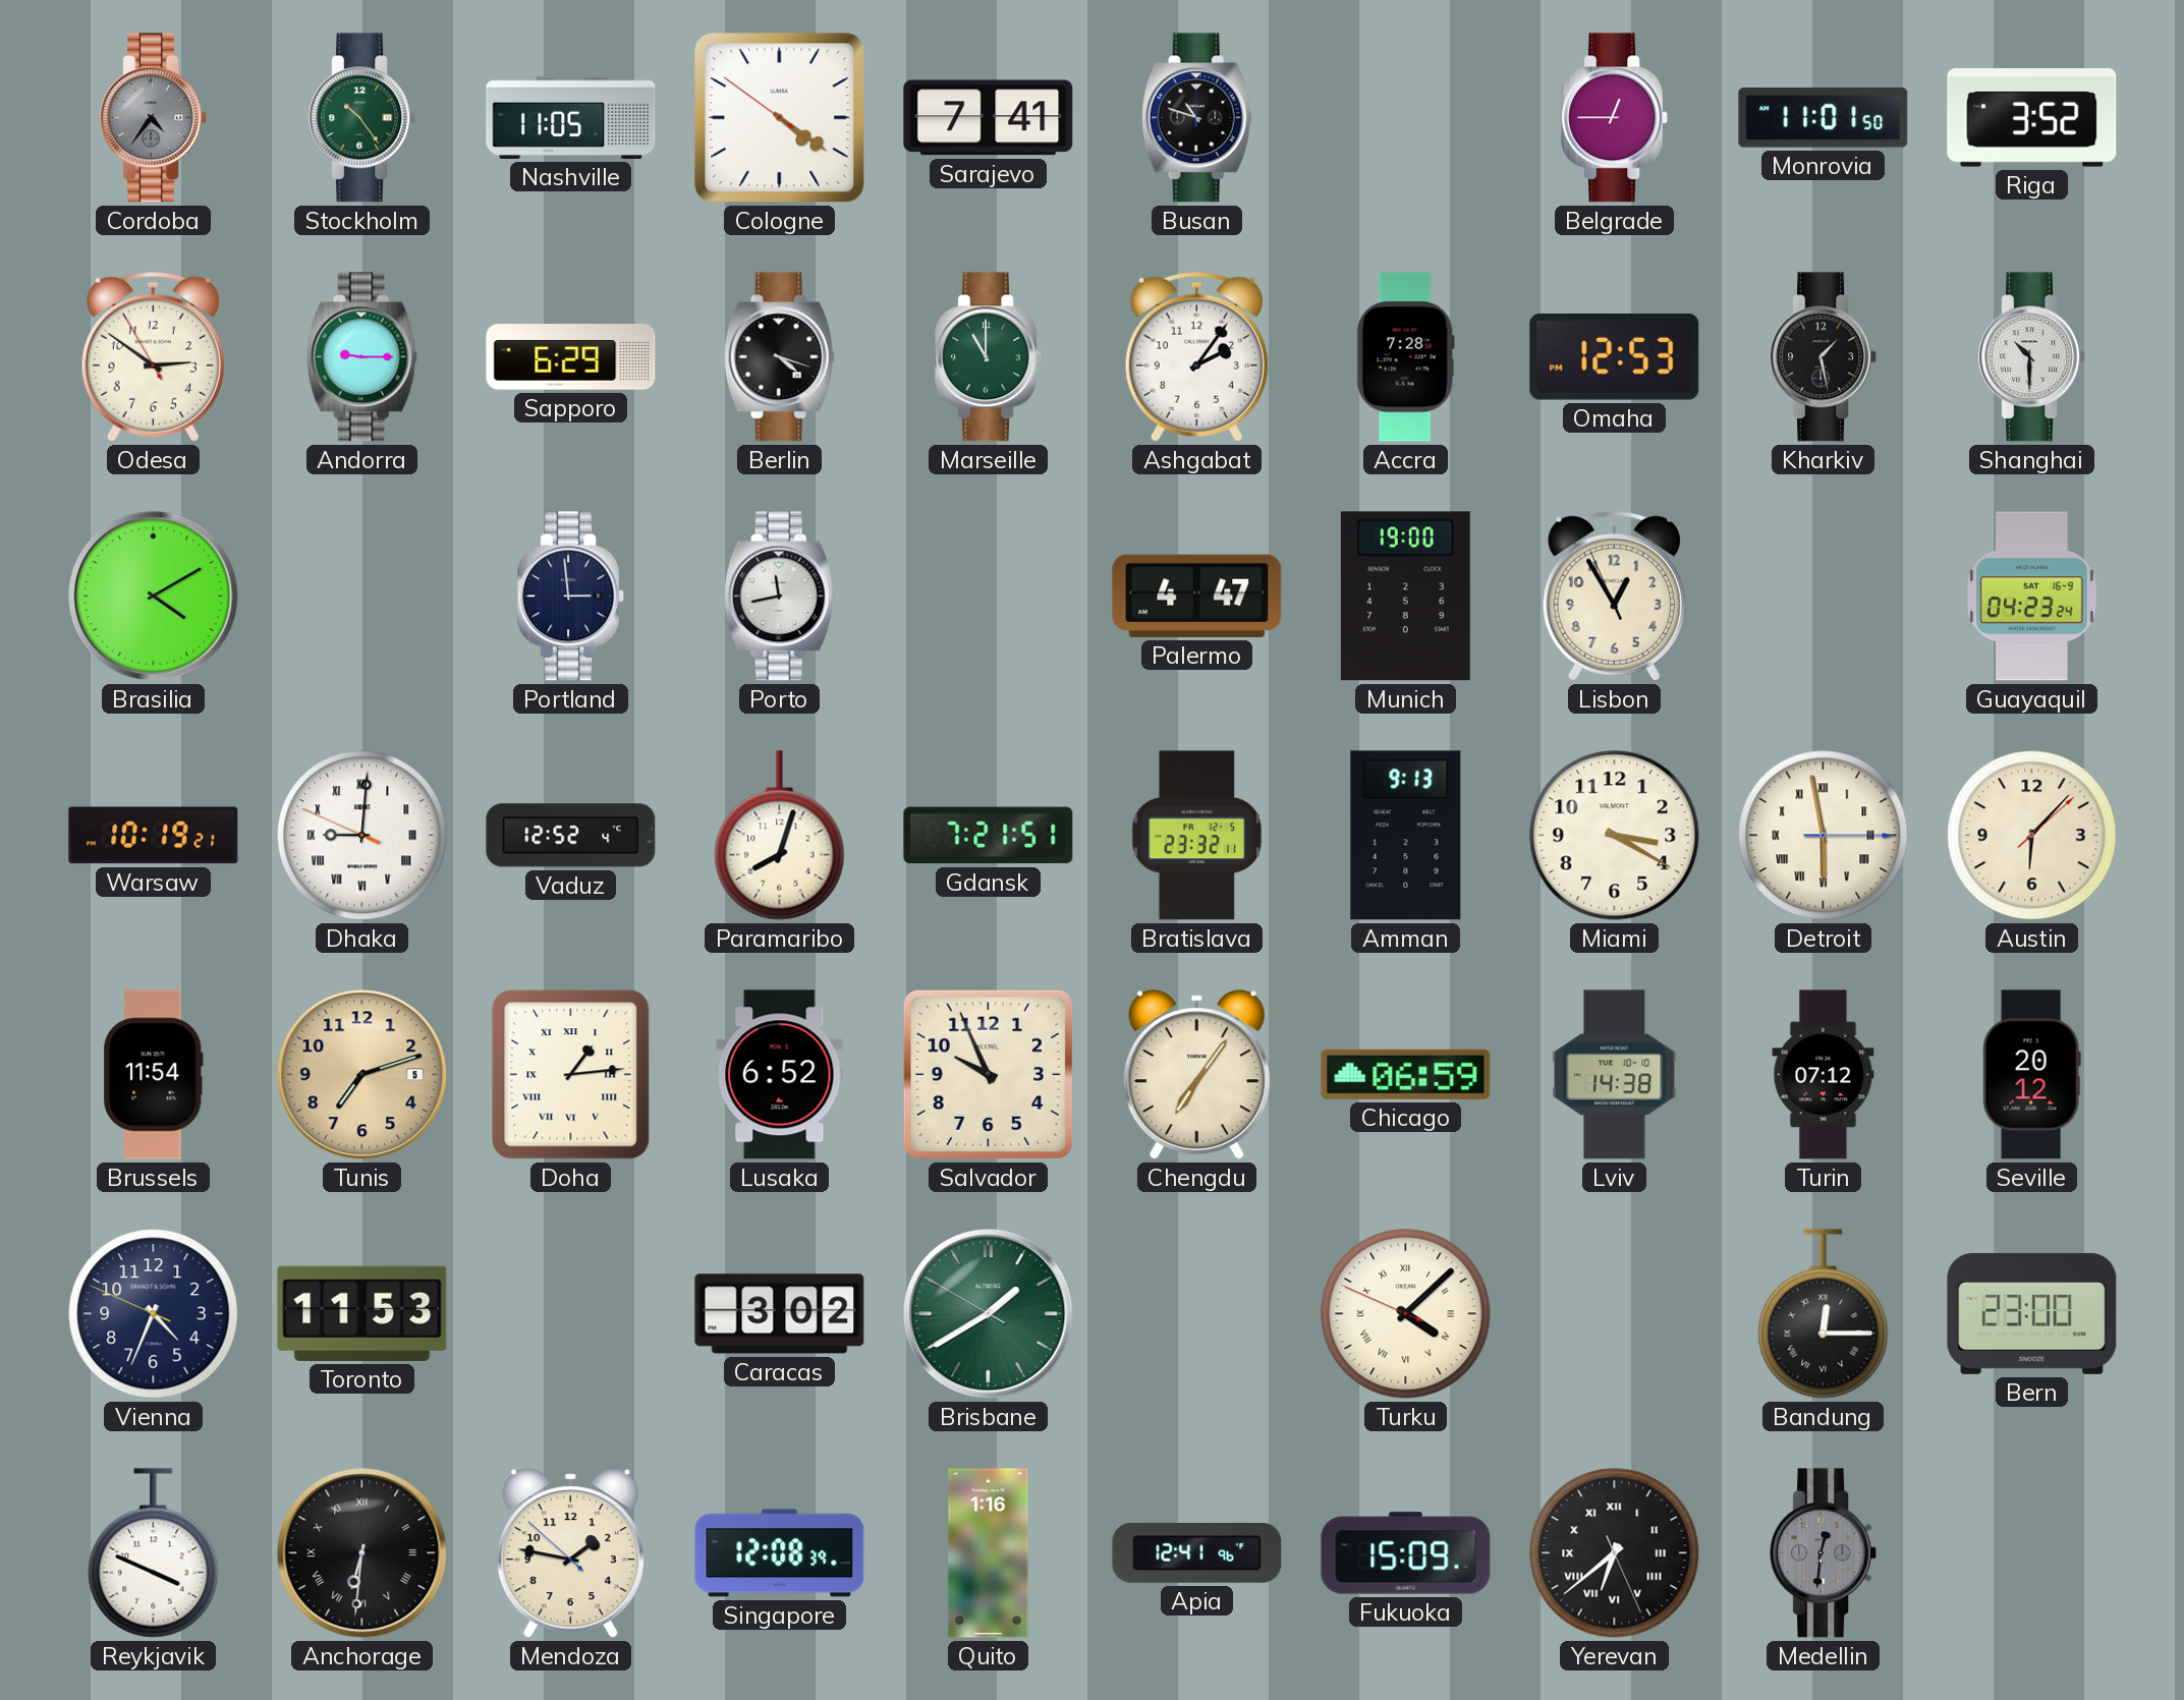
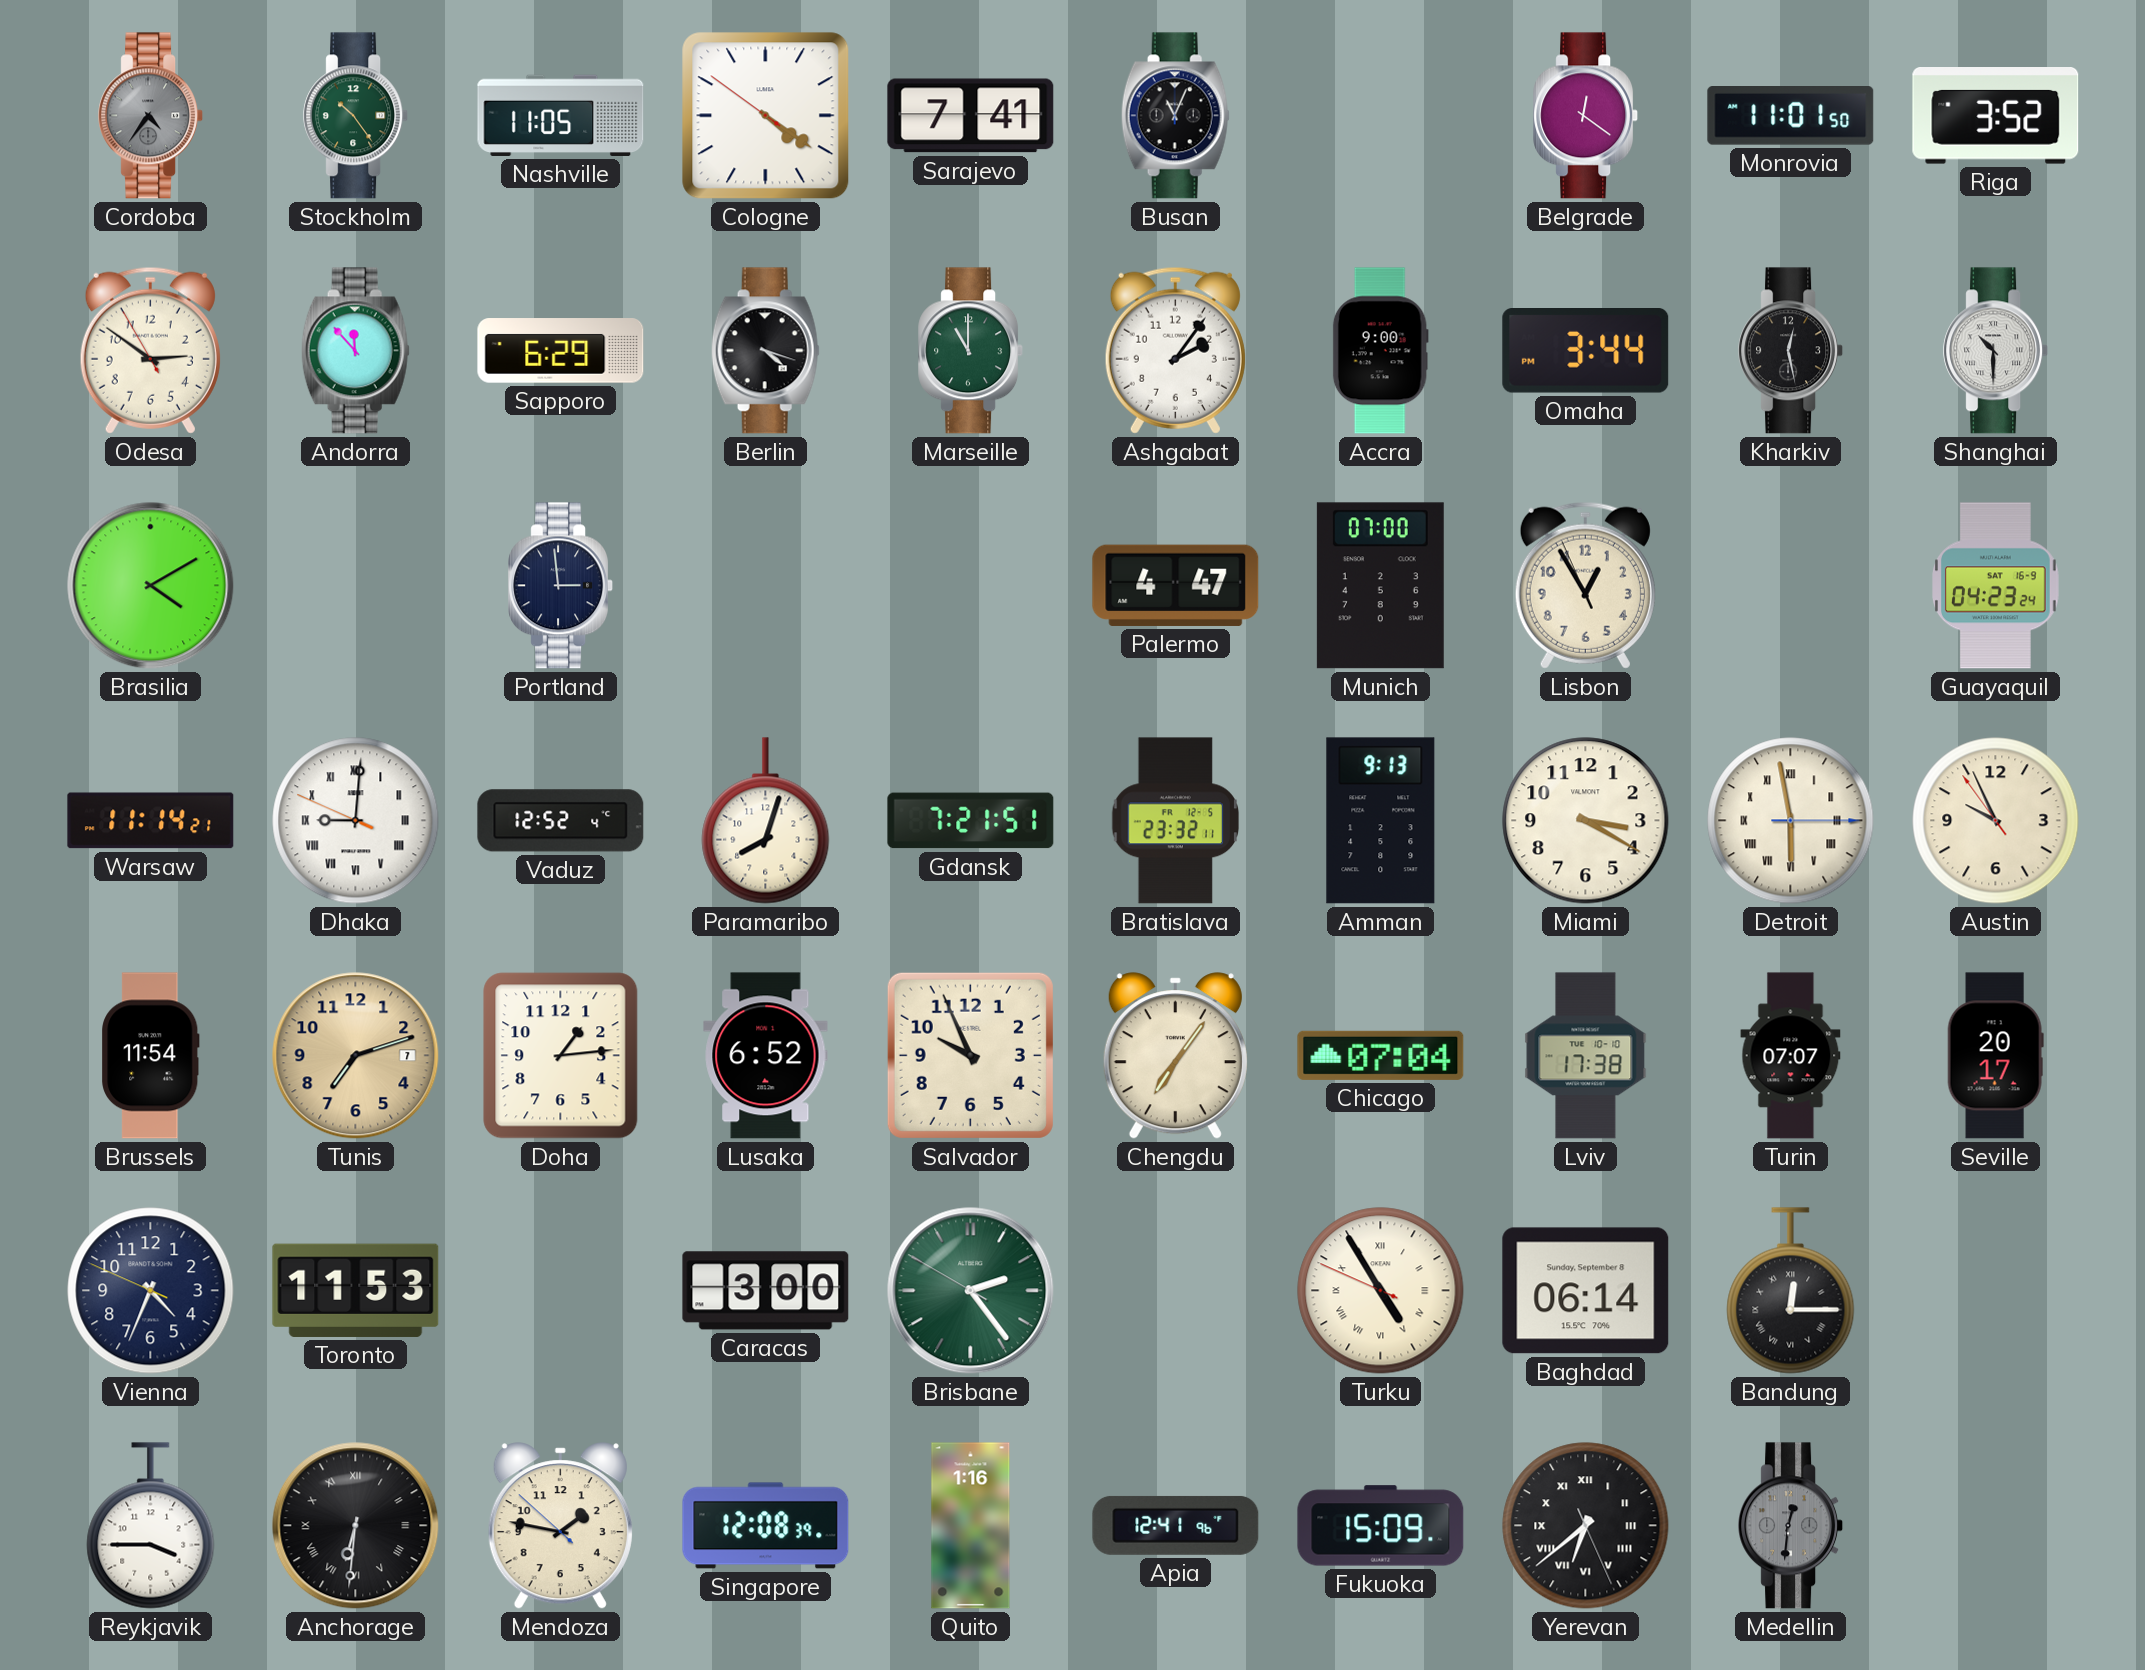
Busan: 10:48 -> 11:04
Belgrade: 12:45 -> 12:21
Andorra: 9:15 -> 11:53
Accra: 7:28 -> 9:00
Omaha: 12:53 -> 3:44
Kharkiv: 1:28 -> 12:28
Porto: 11:43 -> none
Munich: 19:00 -> 07:00
Warsaw: 10:19 -> 11:14
Austin: 6:07 -> 9:55
Tunis date: 5 -> 7
Doha numerals: Roman -> Arabic
Chicago: 06:59 -> 07:04
Lviv: 14:38 -> 17:38
Turin: 07:12 -> 07:07
Seville: 20:12 -> 20:17
Caracas: 3:02 -> 3:00
Brisbane: 1:39 -> 2:23
Turku: 4:07 -> 4:54
Baghdad: none -> 06:14
Bern: 23:00 -> none
Reykjavik: 3:49 -> 3:45
